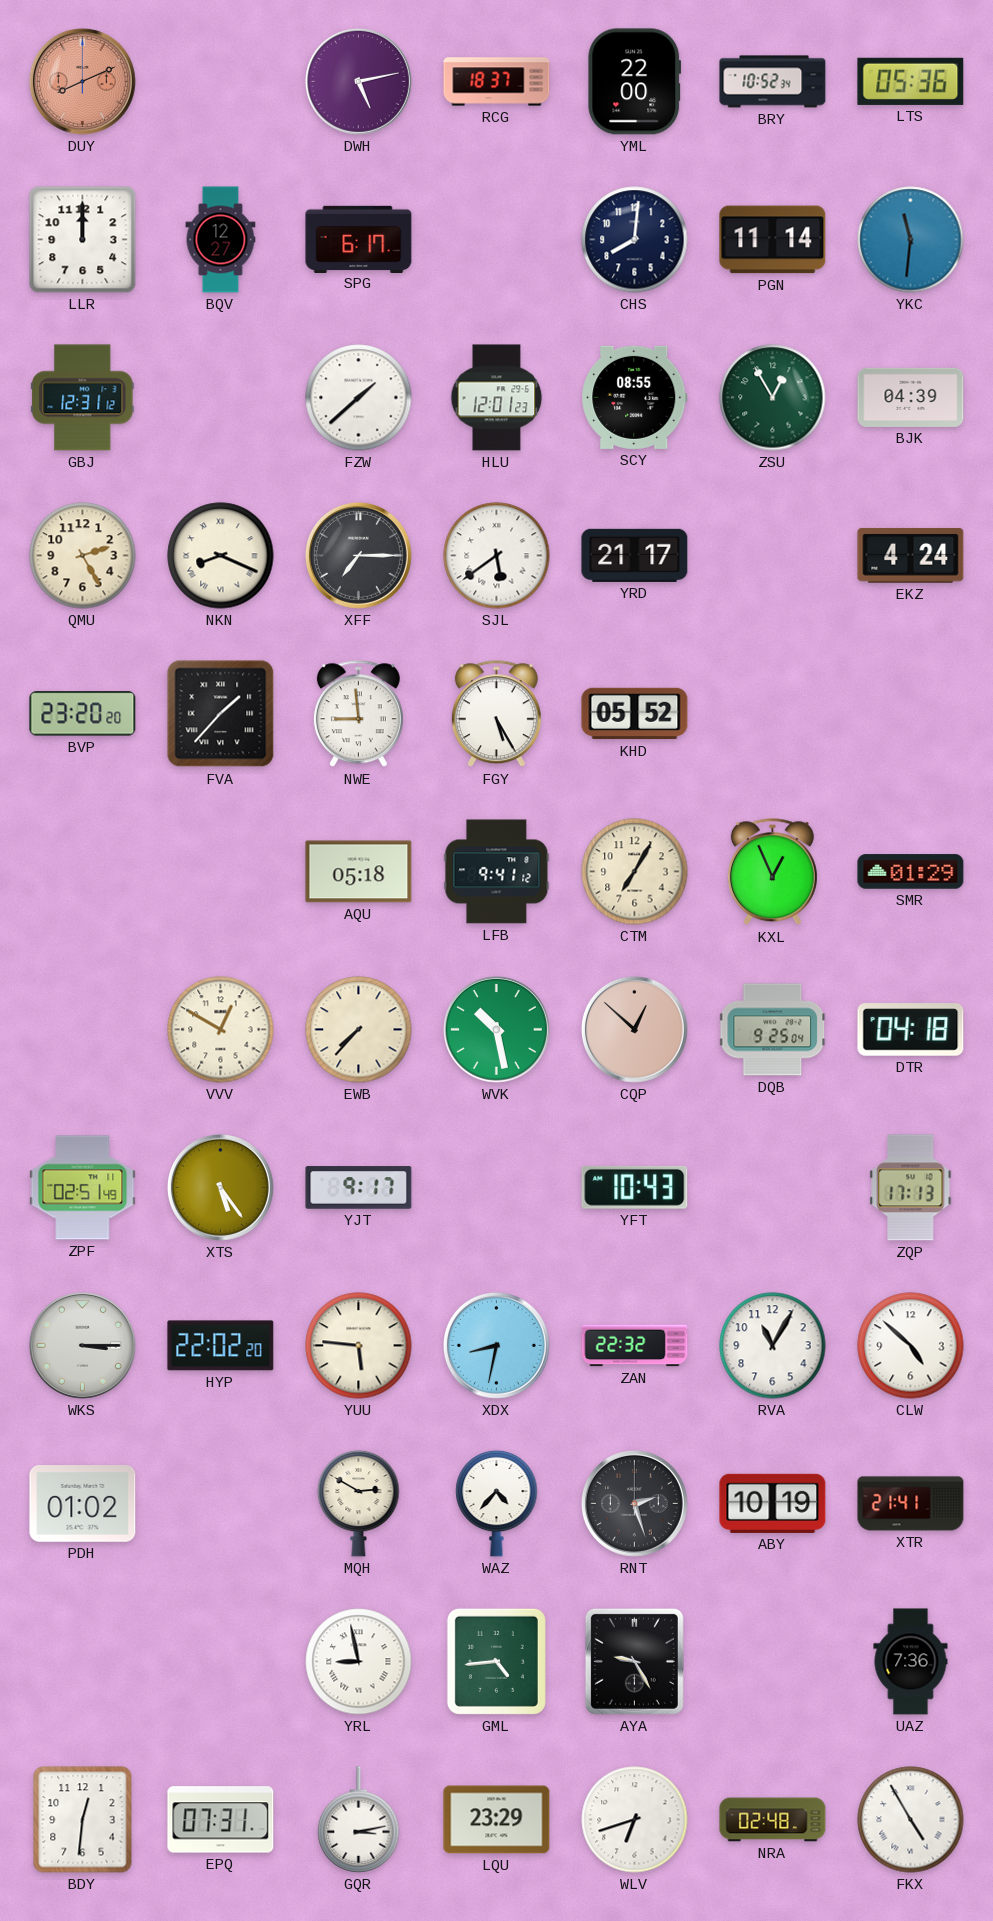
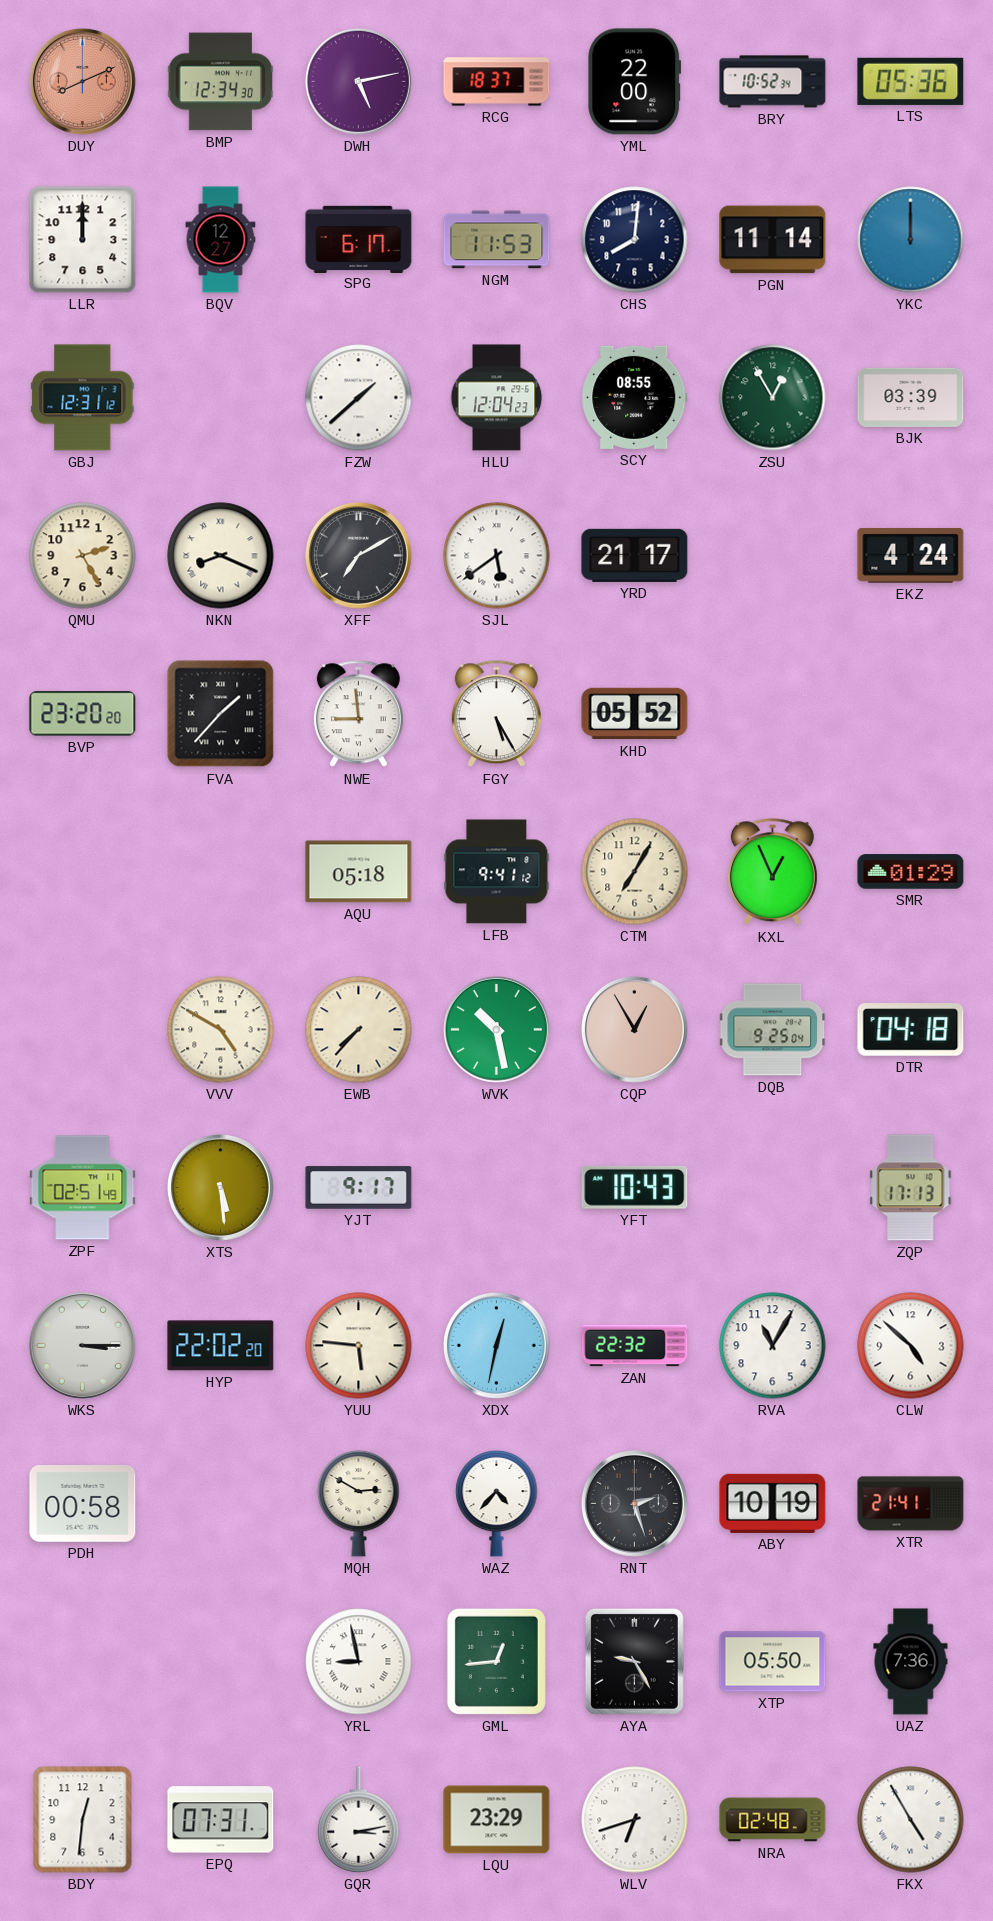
BMP: none -> 12:34
NGM: none -> 11:53
YKC: 11:31 -> 12:00
HLU: 12:01 -> 12:04
BJK: 04:39 -> 03:39
XFF: 7:15 -> 7:10
VVV: 12:50 -> 4:50
CQP: 12:52 -> 12:55
XTS: 5:24 -> 5:29
XDX: 8:32 -> 12:32
PDH: 01:02 -> 00:58
GML: 4:44 -> 12:44
XTP: none -> 05:50
